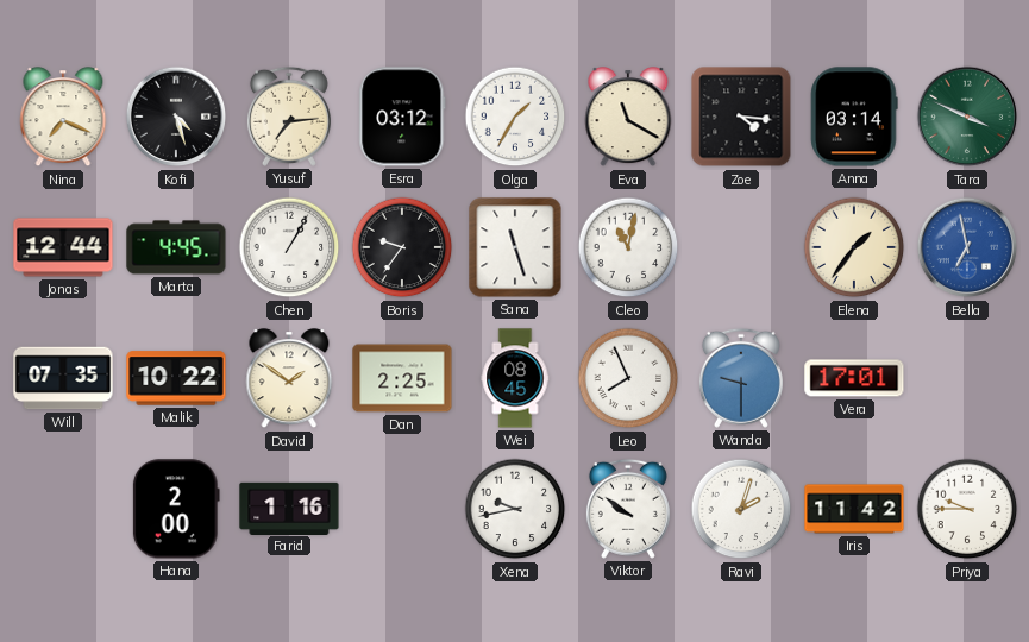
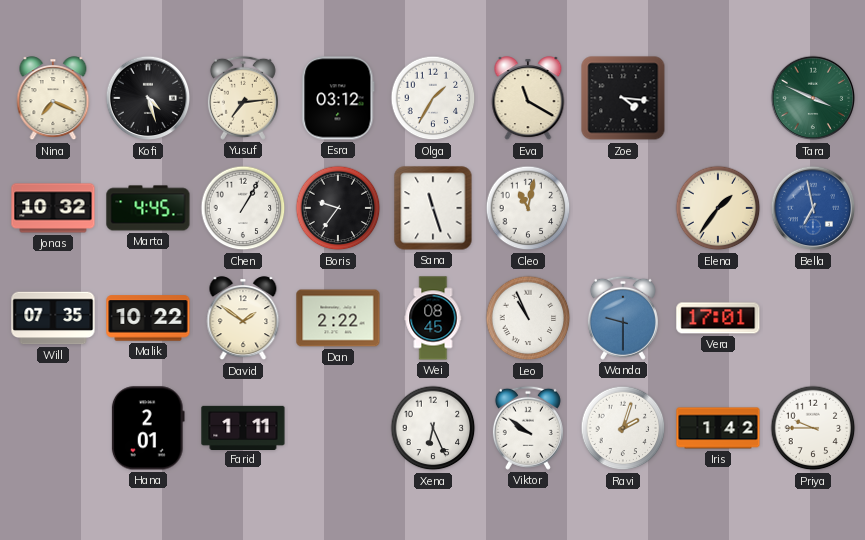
Anna: 03:14 -> none
Jonas: 12:44 -> 10:32
Dan: 2:25 -> 2:22
Leo: 7:56 -> 10:56
Hana: 2:00 -> 2:01
Farid: 1:16 -> 1:11
Xena: 9:43 -> 6:26
Iris: 11:42 -> 1:42
